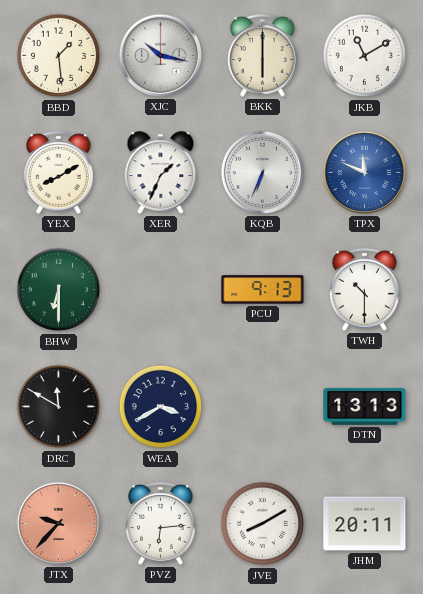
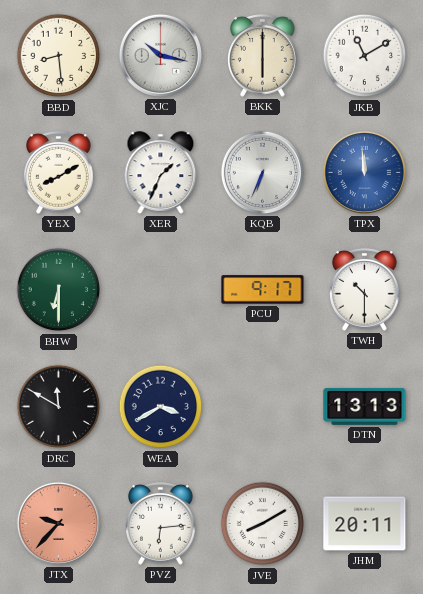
BBD: 1:29 -> 8:29
TPX: 11:49 -> 11:59
PCU: 9:13 -> 9:17
